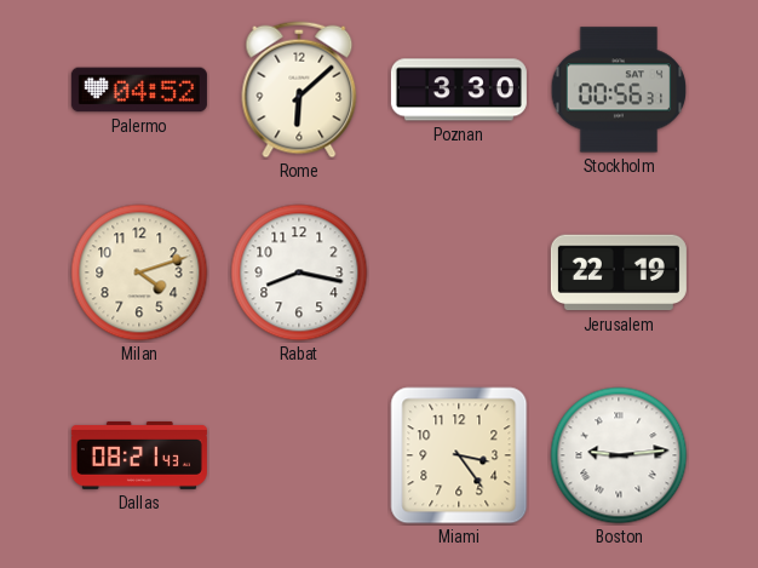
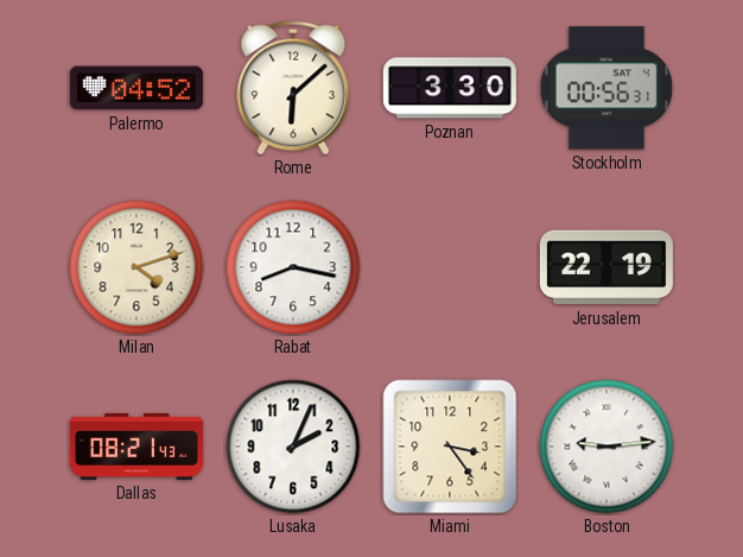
Lusaka: none -> 2:04
